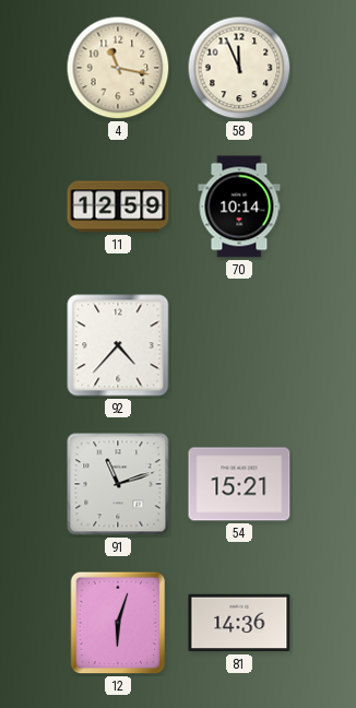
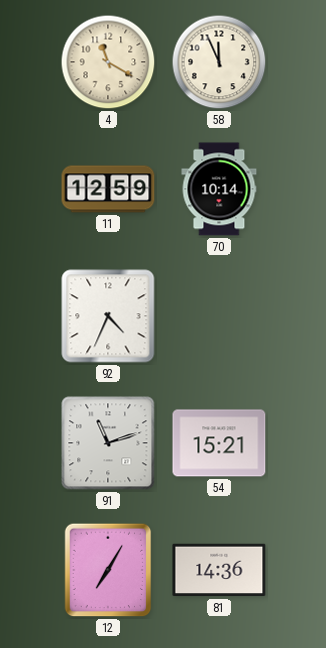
4: 11:17 -> 11:20
92: 4:37 -> 4:34
12: 6:03 -> 7:05
